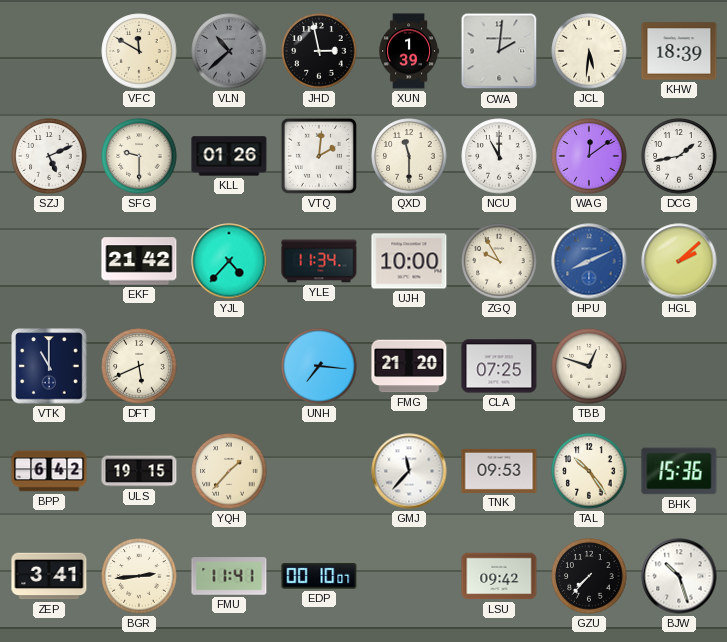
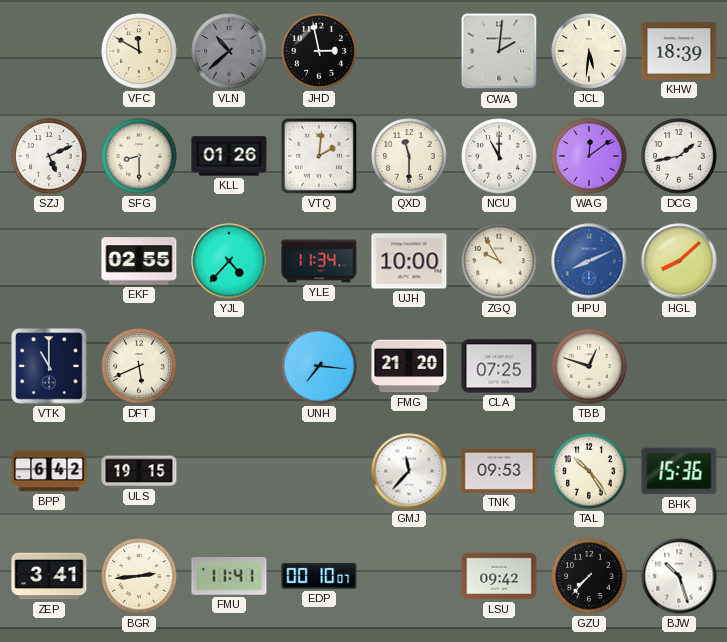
XUN: 1:39 -> none
SFG: 9:30 -> 8:30
EKF: 21:42 -> 02:55
HGL: 2:08 -> 8:08
YQH: 1:37 -> none
